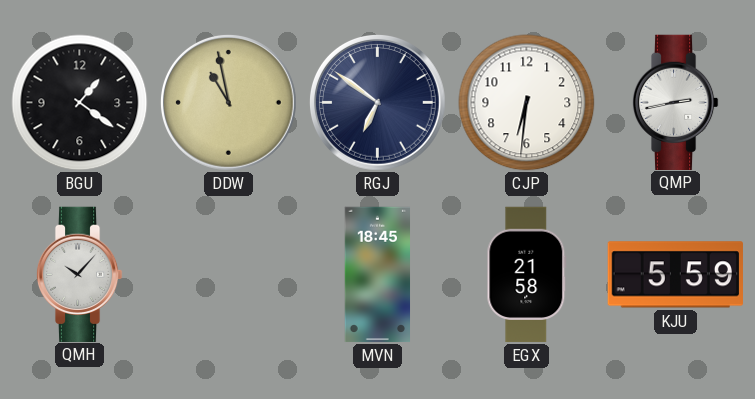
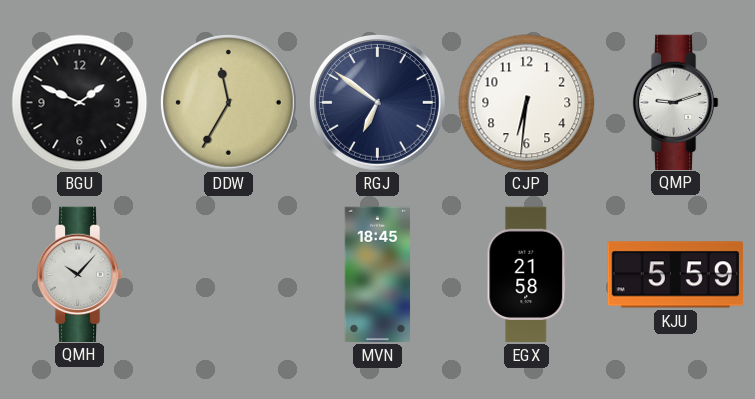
BGU: 1:21 -> 1:49
DDW: 10:58 -> 11:35
QMP: 2:43 -> 9:12
